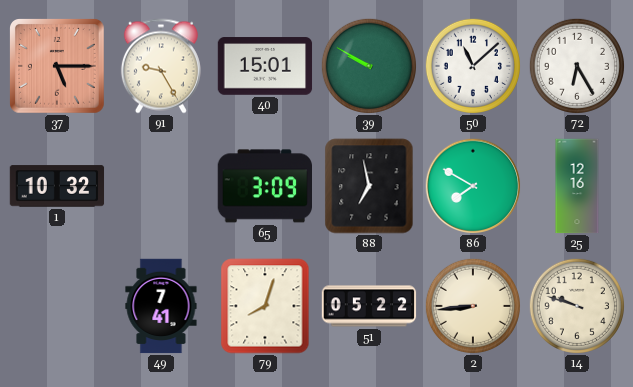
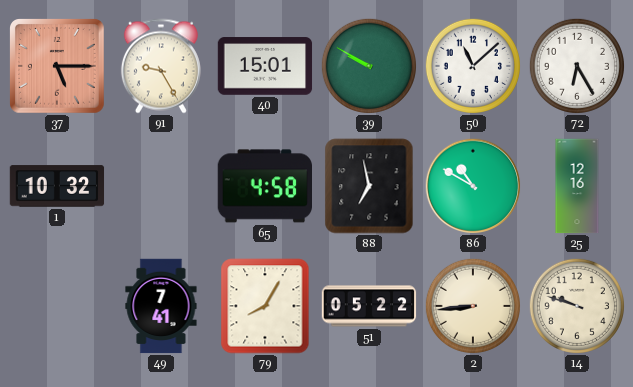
65: 3:09 -> 4:58
86: 7:50 -> 10:50
79: 8:03 -> 8:05
